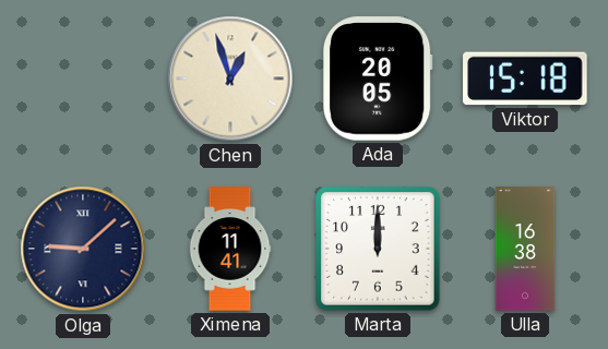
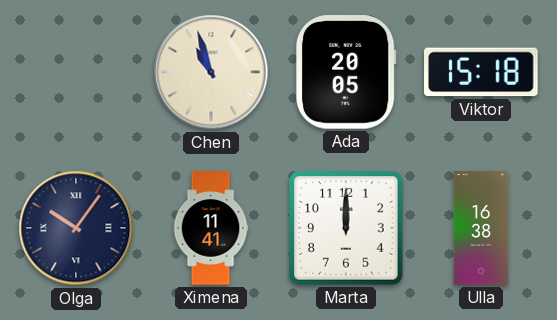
Chen: 12:57 -> 10:57
Olga: 9:08 -> 10:06
